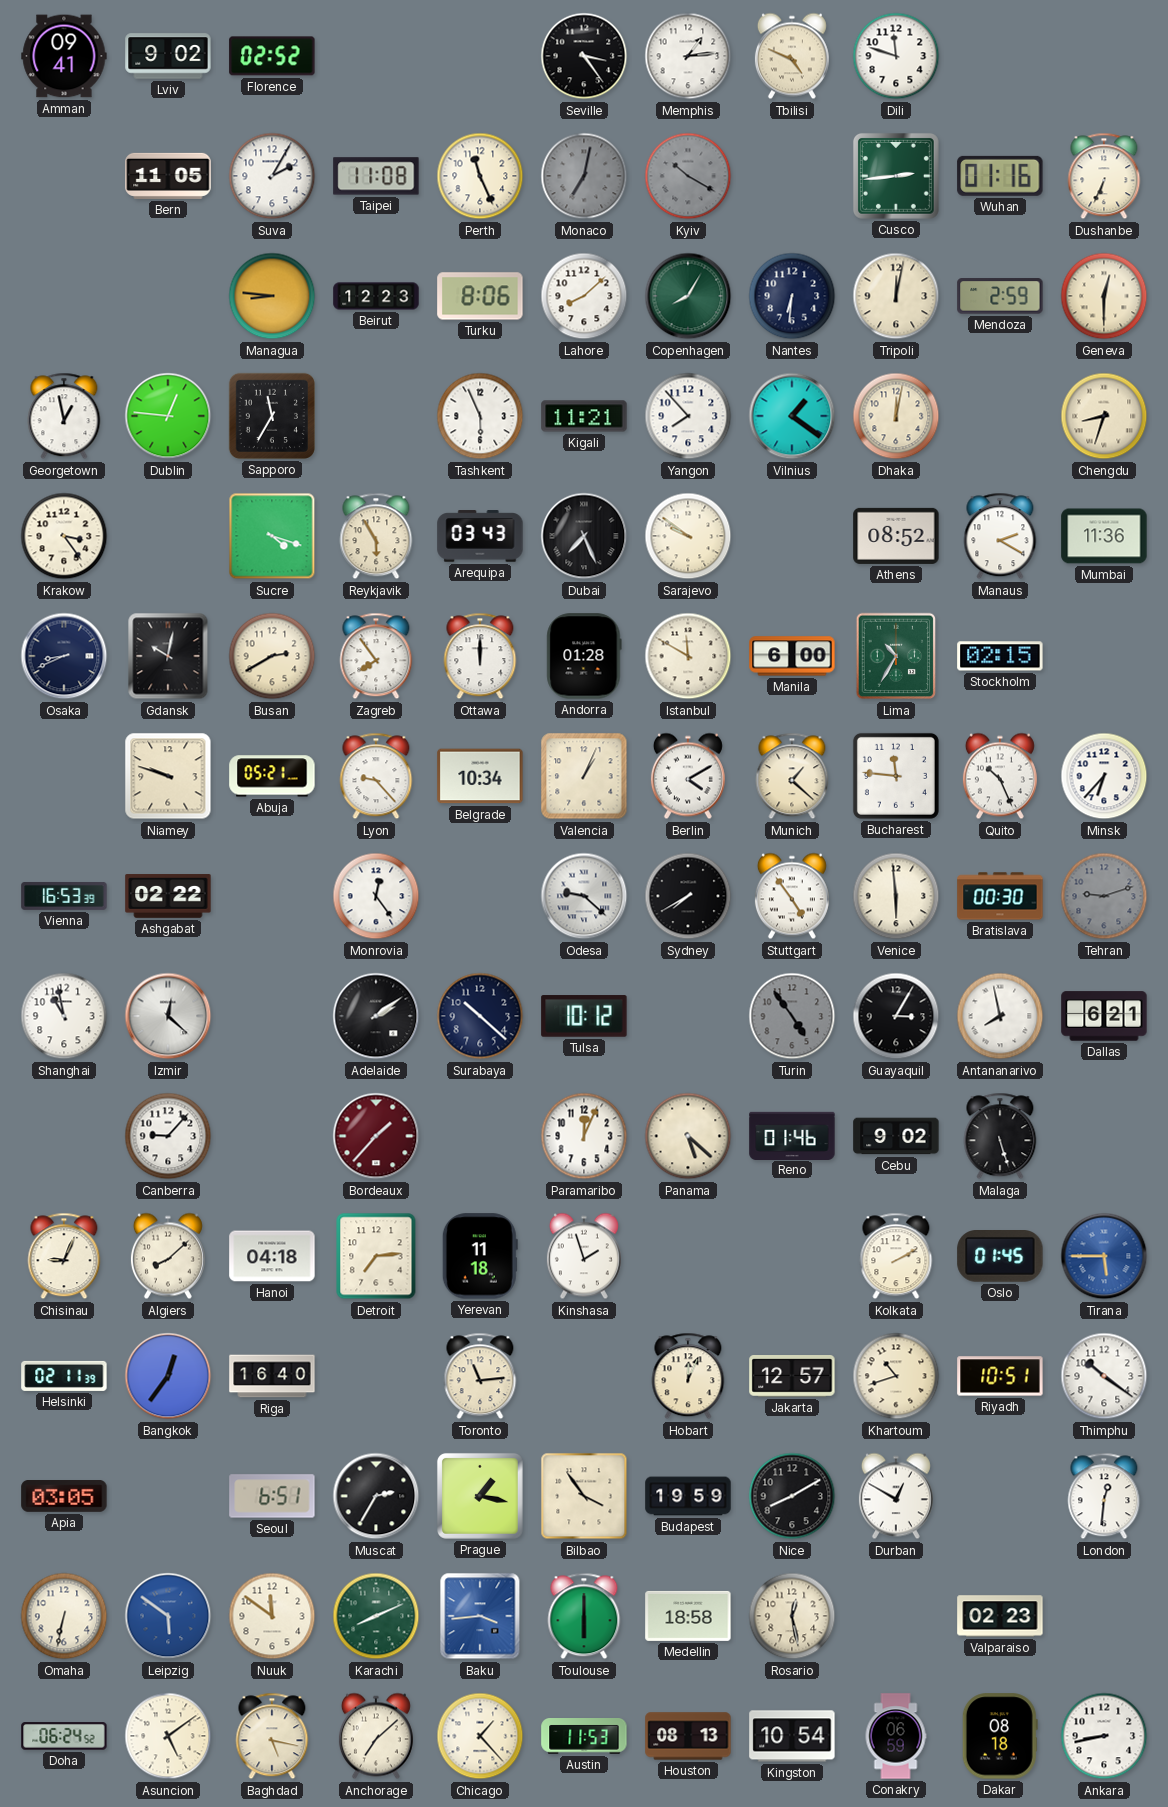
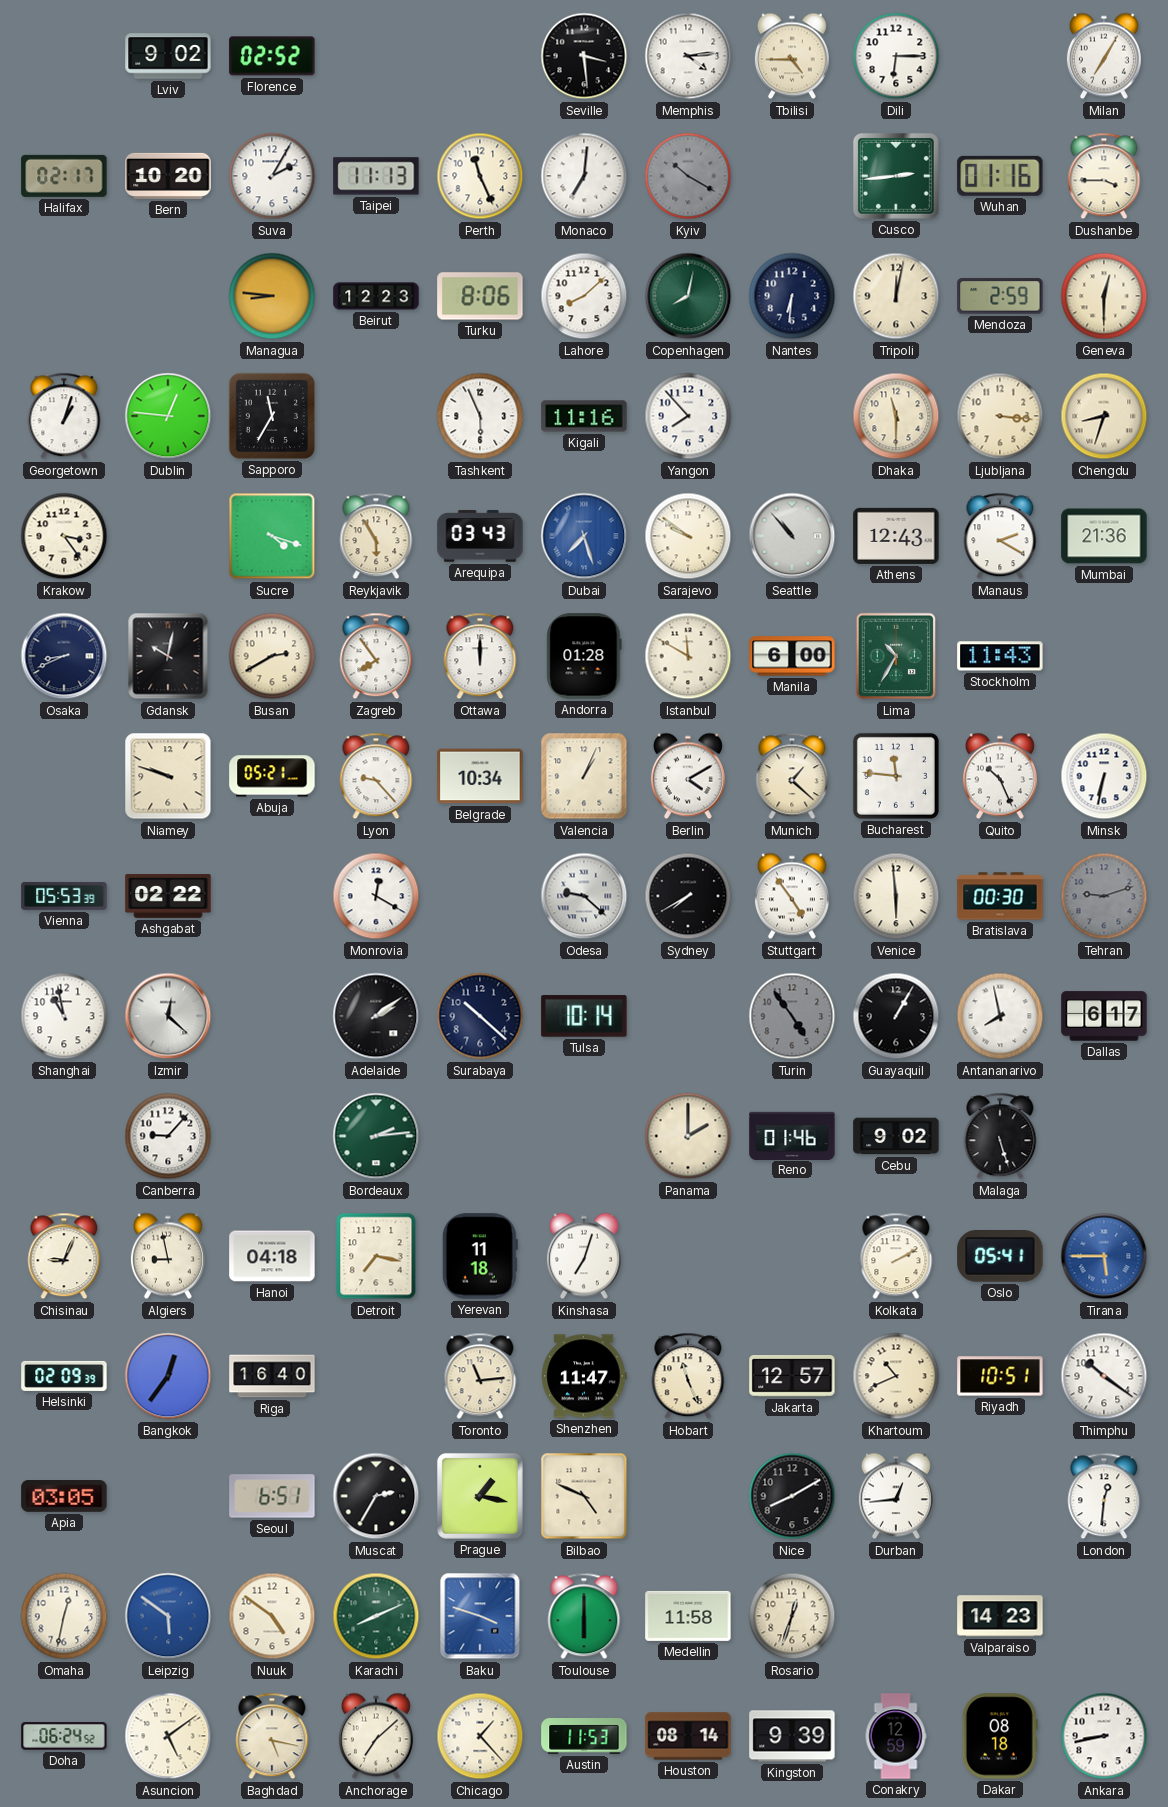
Amman: 09:41 -> none
Seville: 3:24 -> 3:29
Memphis: 1:14 -> 4:14
Tbilisi: 4:49 -> 4:45
Dili: 11:48 -> 6:15
Milan: none -> 7:05
Halifax: none -> 02:17
Bern: 11:05 -> 10:20
Taipei: 11:08 -> 11:13
Monaco: 7:02 -> 7:01
Monaco dial: grey -> white
Dushanbe: 6:34 -> 3:45
Copenhagen: 8:05 -> 8:02
Georgetown: 12:58 -> 1:03
Kigali: 11:21 -> 11:16
Vilnius: 1:21 -> none
Dhaka: 12:02 -> 11:30
Ljubljana: none -> 3:16
Dubai: 7:26 -> 7:27
Dubai dial: black -> blue
Seattle: none -> 10:53
Athens: 08:52 -> 12:43
Mumbai: 11:36 -> 21:36
Stockholm: 02:15 -> 11:43
Minsk: 6:37 -> 6:32
Vienna: 16:53 -> 05:53
Monrovia: 12:24 -> 12:20
Tulsa: 10:12 -> 10:14
Guayaquil: 3:05 -> 1:05
Dallas: 6:21 -> 6:17
Bordeaux: 1:37 -> 2:14
Bordeaux dial: burgundy -> green
Paramaribo: 12:04 -> none
Panama: 5:22 -> 2:00
Algiers: 8:08 -> 8:58
Detroit: 7:14 -> 7:17
Kinshasa: 1:57 -> 7:03
Oslo: 01:45 -> 05:41
Helsinki: 02:11 -> 02:09
Shenzhen: none -> 11:47
Hobart: 12:04 -> 11:26
Khartoum: 10:42 -> 10:41
Bilbao: 3:54 -> 4:49
Budapest: 19:59 -> none
Durban: 12:50 -> 12:44
Omaha: 6:32 -> 12:32
Nuuk: 11:51 -> 4:51
Baku: 3:44 -> 3:48
Medellin: 18:58 -> 11:58
Rosario: 12:28 -> 12:33
Valparaiso: 02:23 -> 14:23
Houston: 08:13 -> 08:14
Kingston: 10:54 -> 9:39
Conakry: 06:59 -> 12:59
